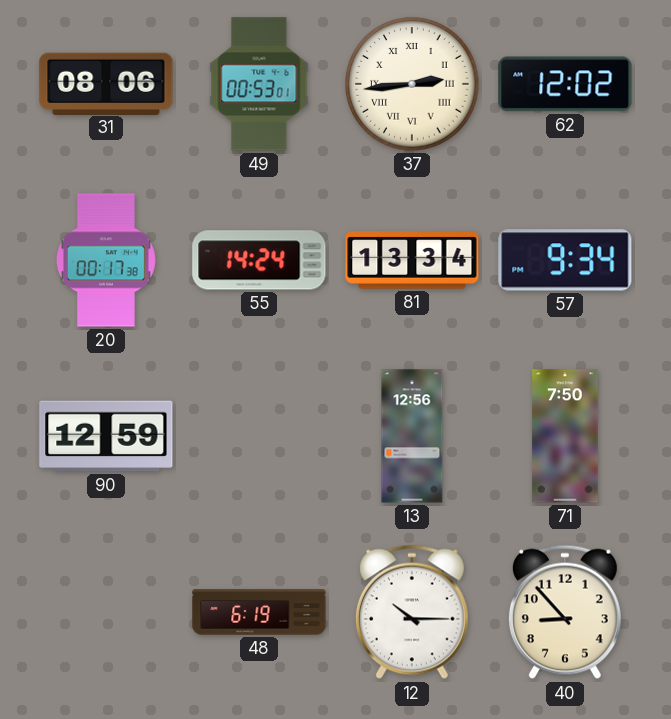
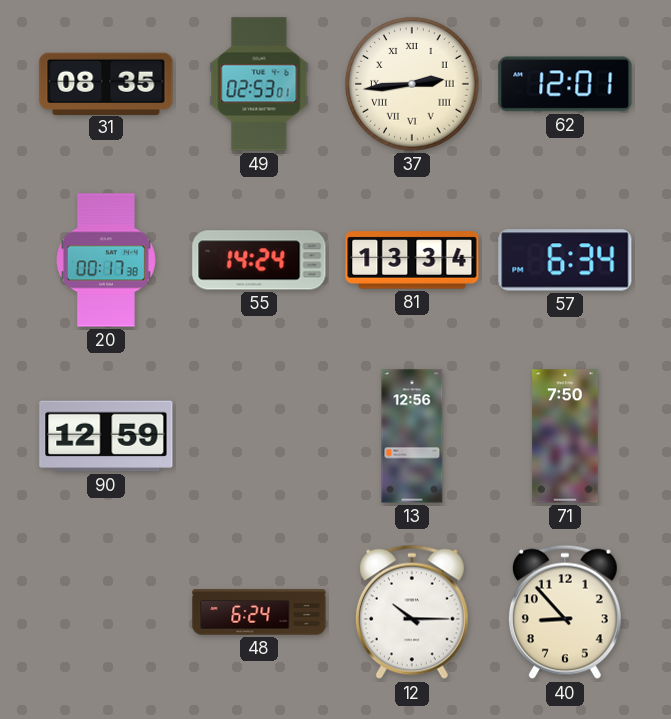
31: 08:06 -> 08:35
49: 00:53 -> 02:53
62: 12:02 -> 12:01
57: 9:34 -> 6:34
48: 6:19 -> 6:24
